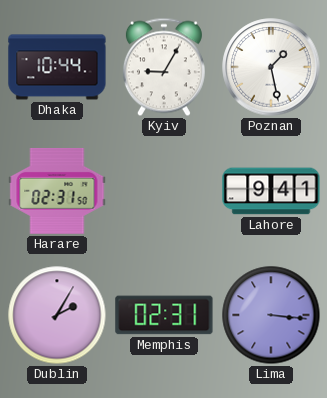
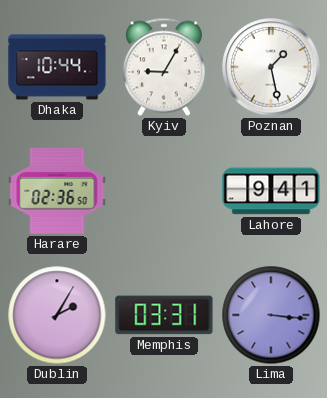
Harare: 02:31 -> 02:36
Memphis: 02:31 -> 03:31
